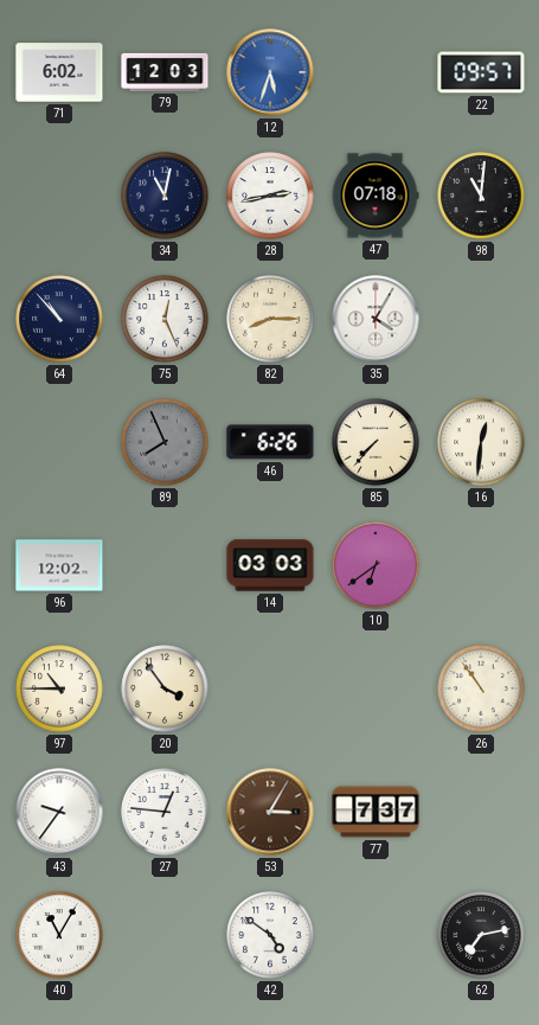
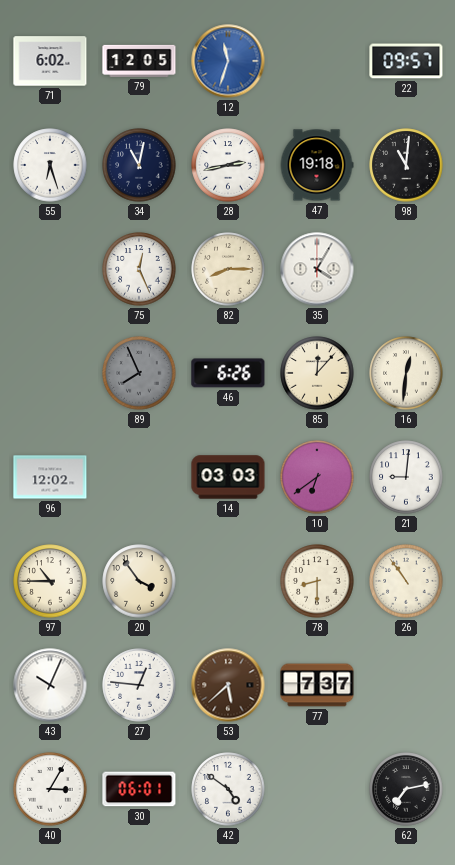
79: 12:03 -> 12:05
12: 5:33 -> 11:33
55: none -> 6:27
47: 07:18 -> 19:18
64: 10:53 -> none
85: 7:37 -> 12:07
21: none -> 9:01
78: none -> 8:30
43: 9:36 -> 10:04
53: 3:05 -> 5:38
40: 11:05 -> 3:05
30: none -> 06:01
